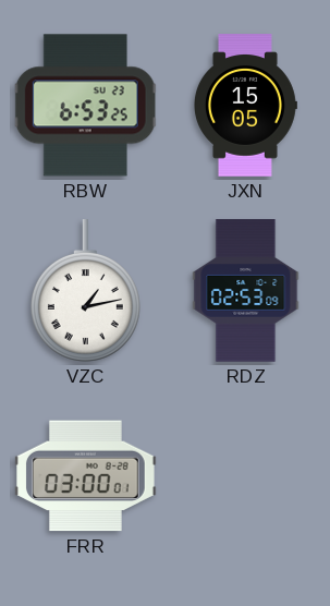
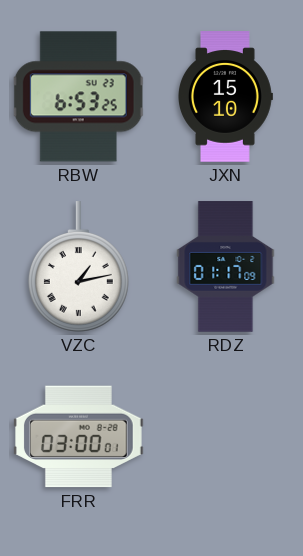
JXN: 15:05 -> 15:10
RDZ: 02:53 -> 01:17
